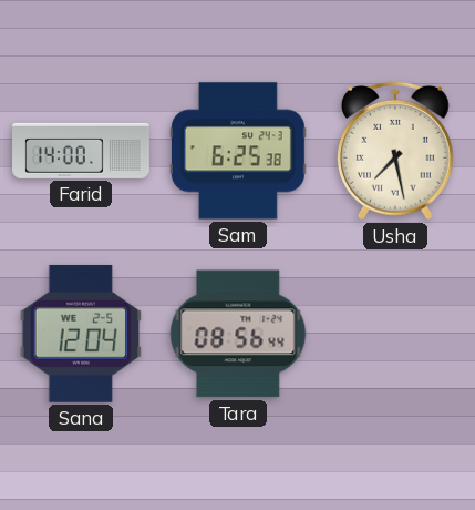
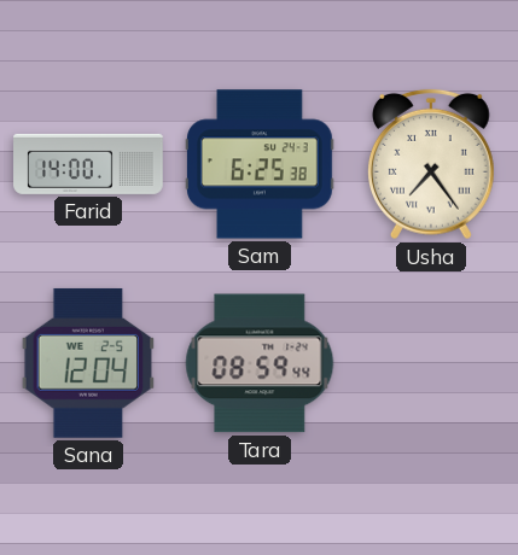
Usha: 7:28 -> 7:24
Tara: 08:56 -> 08:59
